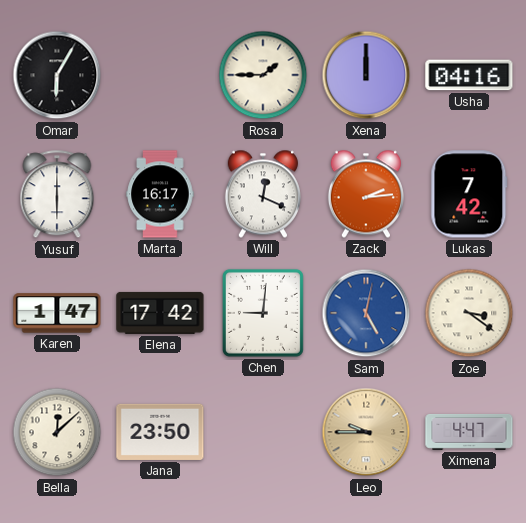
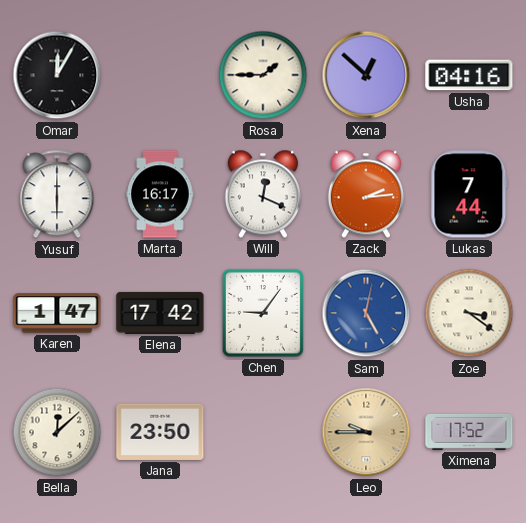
Omar: 6:05 -> 12:05
Xena: 12:00 -> 12:52
Lukas: 7:42 -> 7:44
Chen: 9:01 -> 9:06
Ximena: 4:47 -> 17:52
